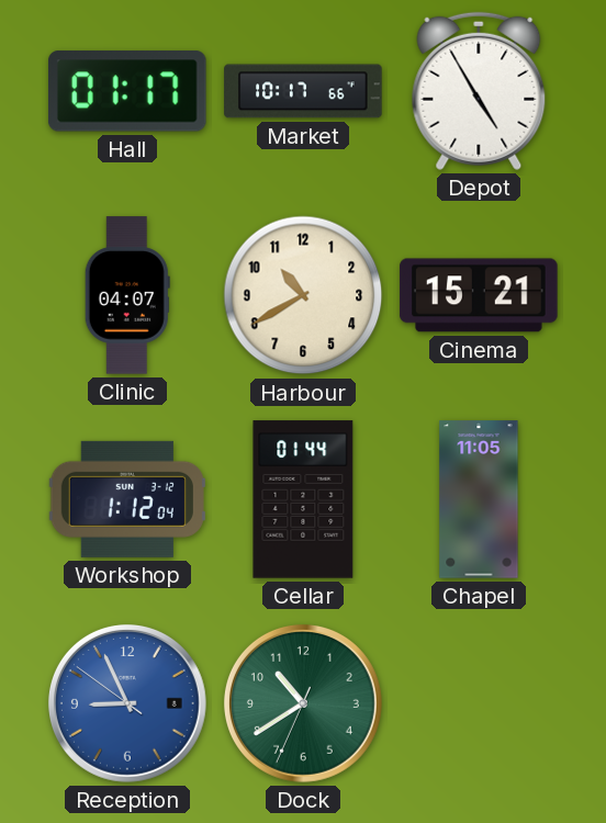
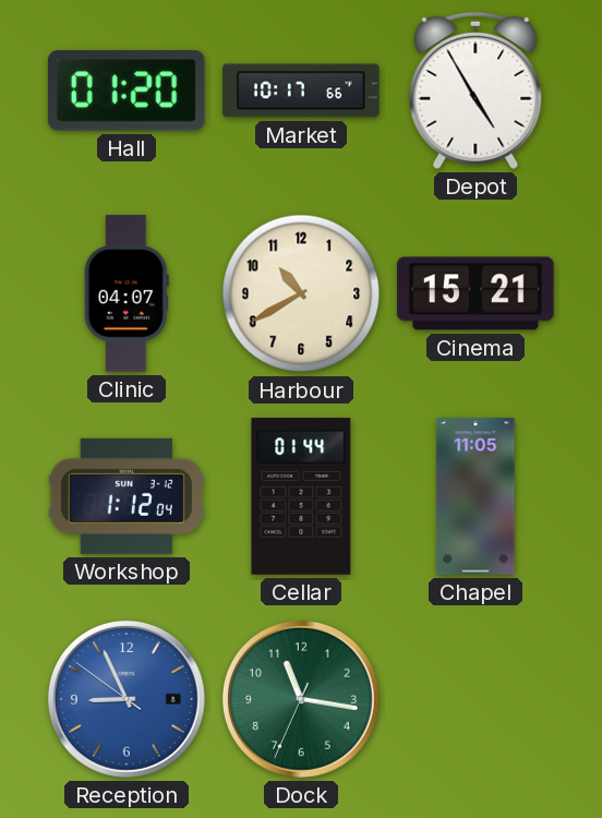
Hall: 01:17 -> 01:20
Dock: 10:39 -> 11:16
